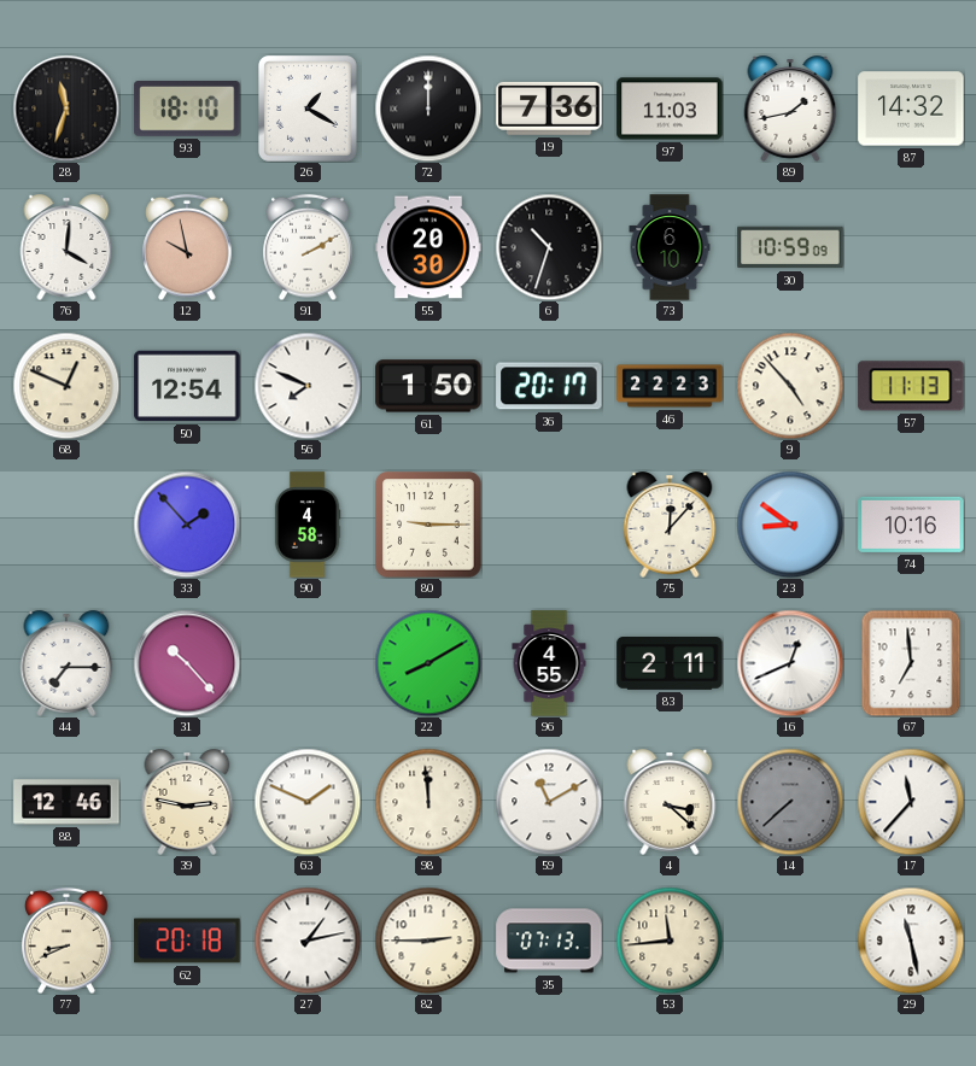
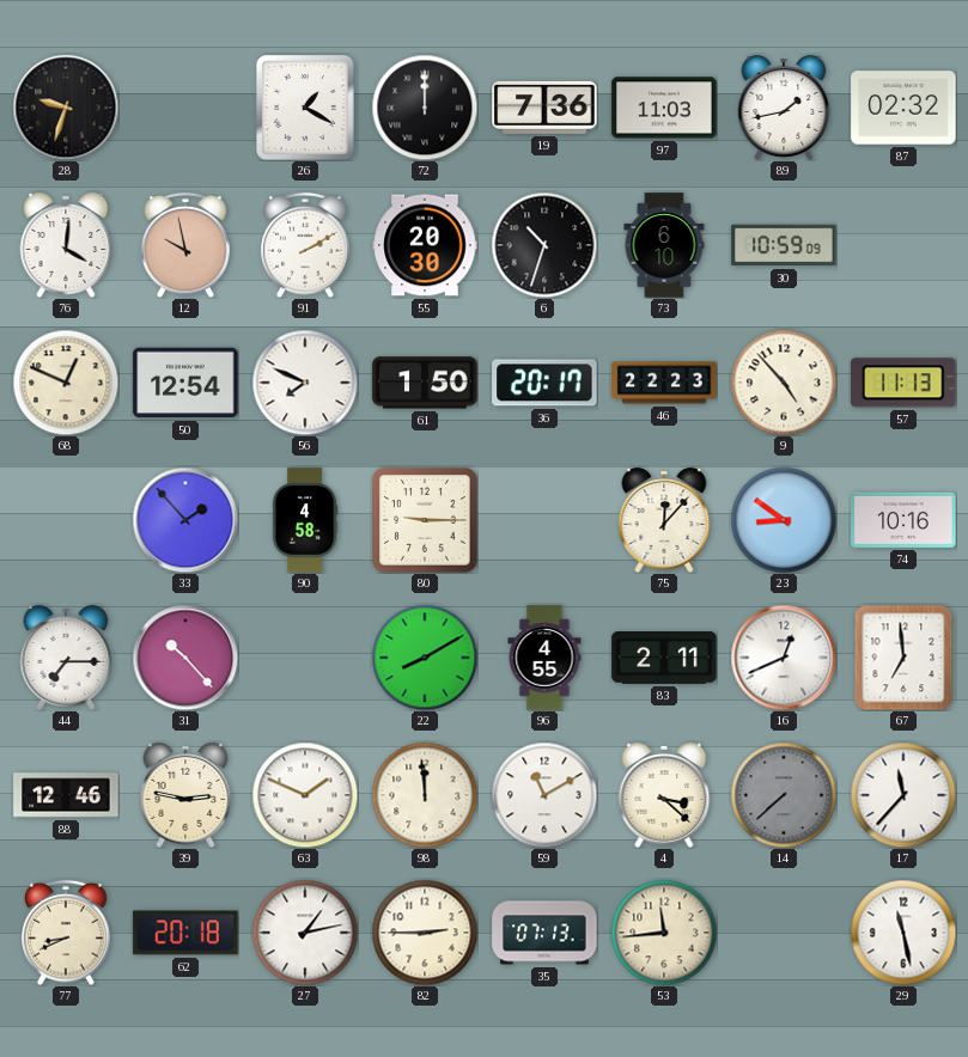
28: 11:33 -> 9:33
93: 18:10 -> none
87: 14:32 -> 02:32
